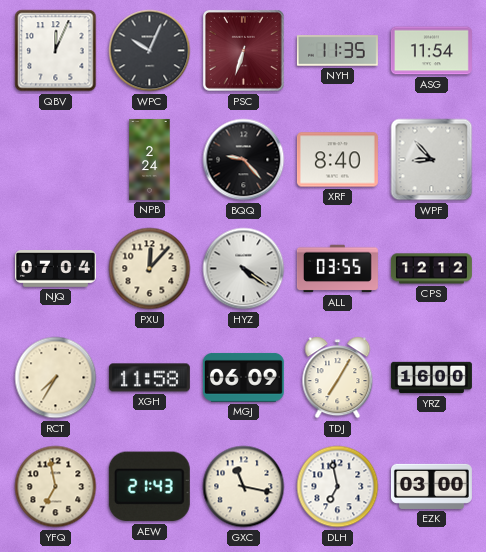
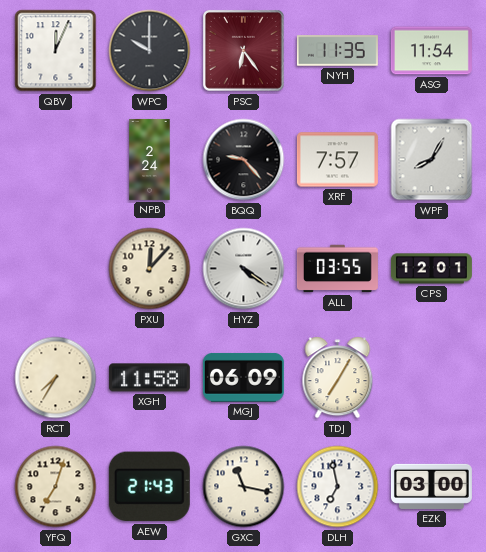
WPC: 10:04 -> 10:00
PSC: 6:33 -> 6:24
XRF: 8:40 -> 7:57
WPF: 8:53 -> 8:05
NJQ: 07:04 -> none
CPS: 12:12 -> 12:01
YRZ: 16:00 -> none
YFQ: 6:58 -> 7:03
